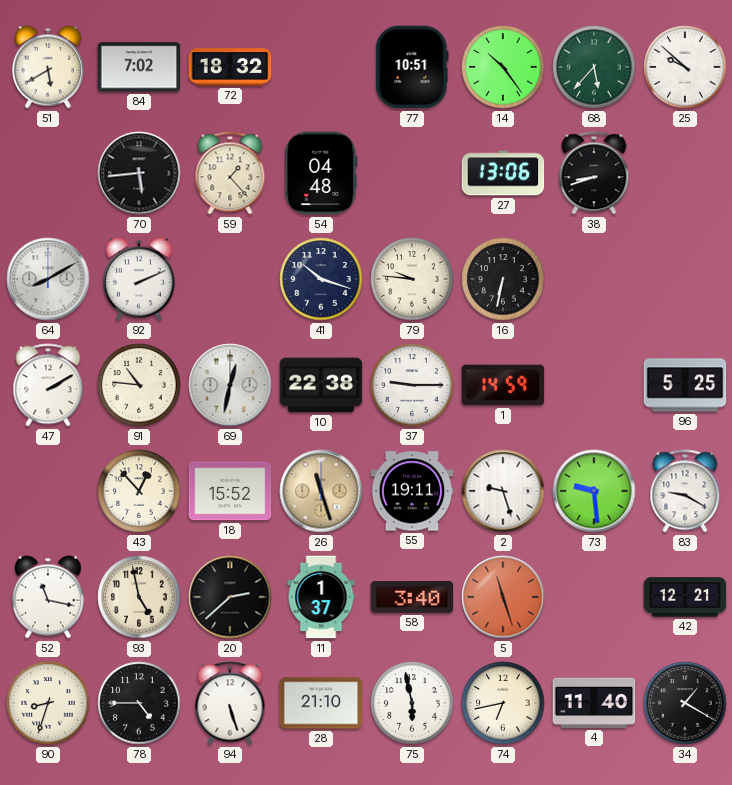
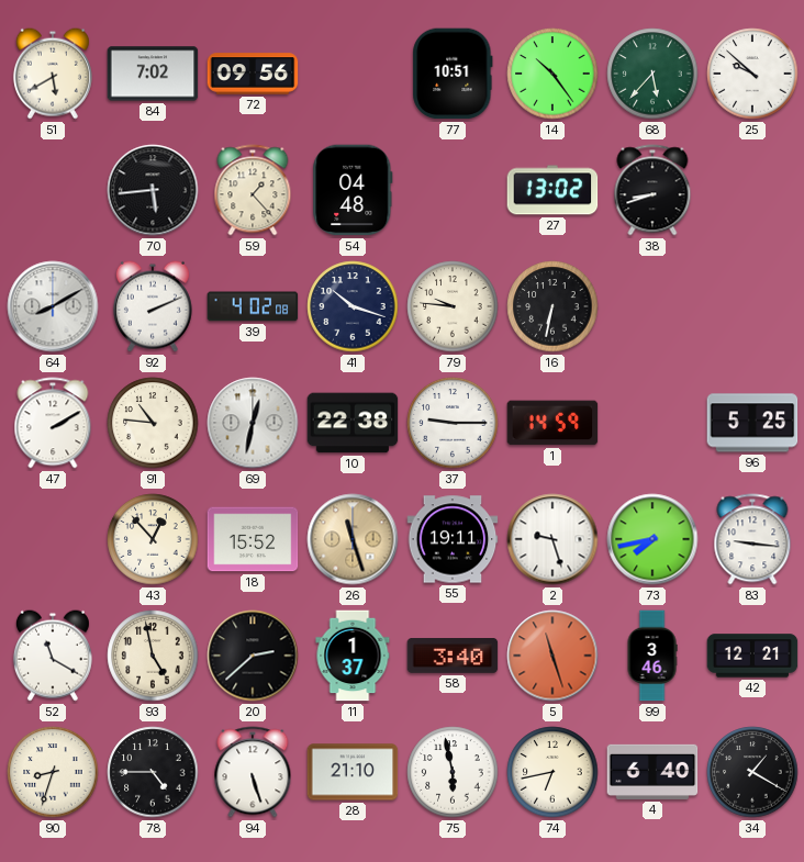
72: 18:32 -> 09:56
27: 13:06 -> 13:02
39: none -> 4:02
73: 9:29 -> 7:43
83: 9:20 -> 9:16
52: 11:17 -> 11:20
99: none -> 3:46
4: 11:40 -> 6:40
